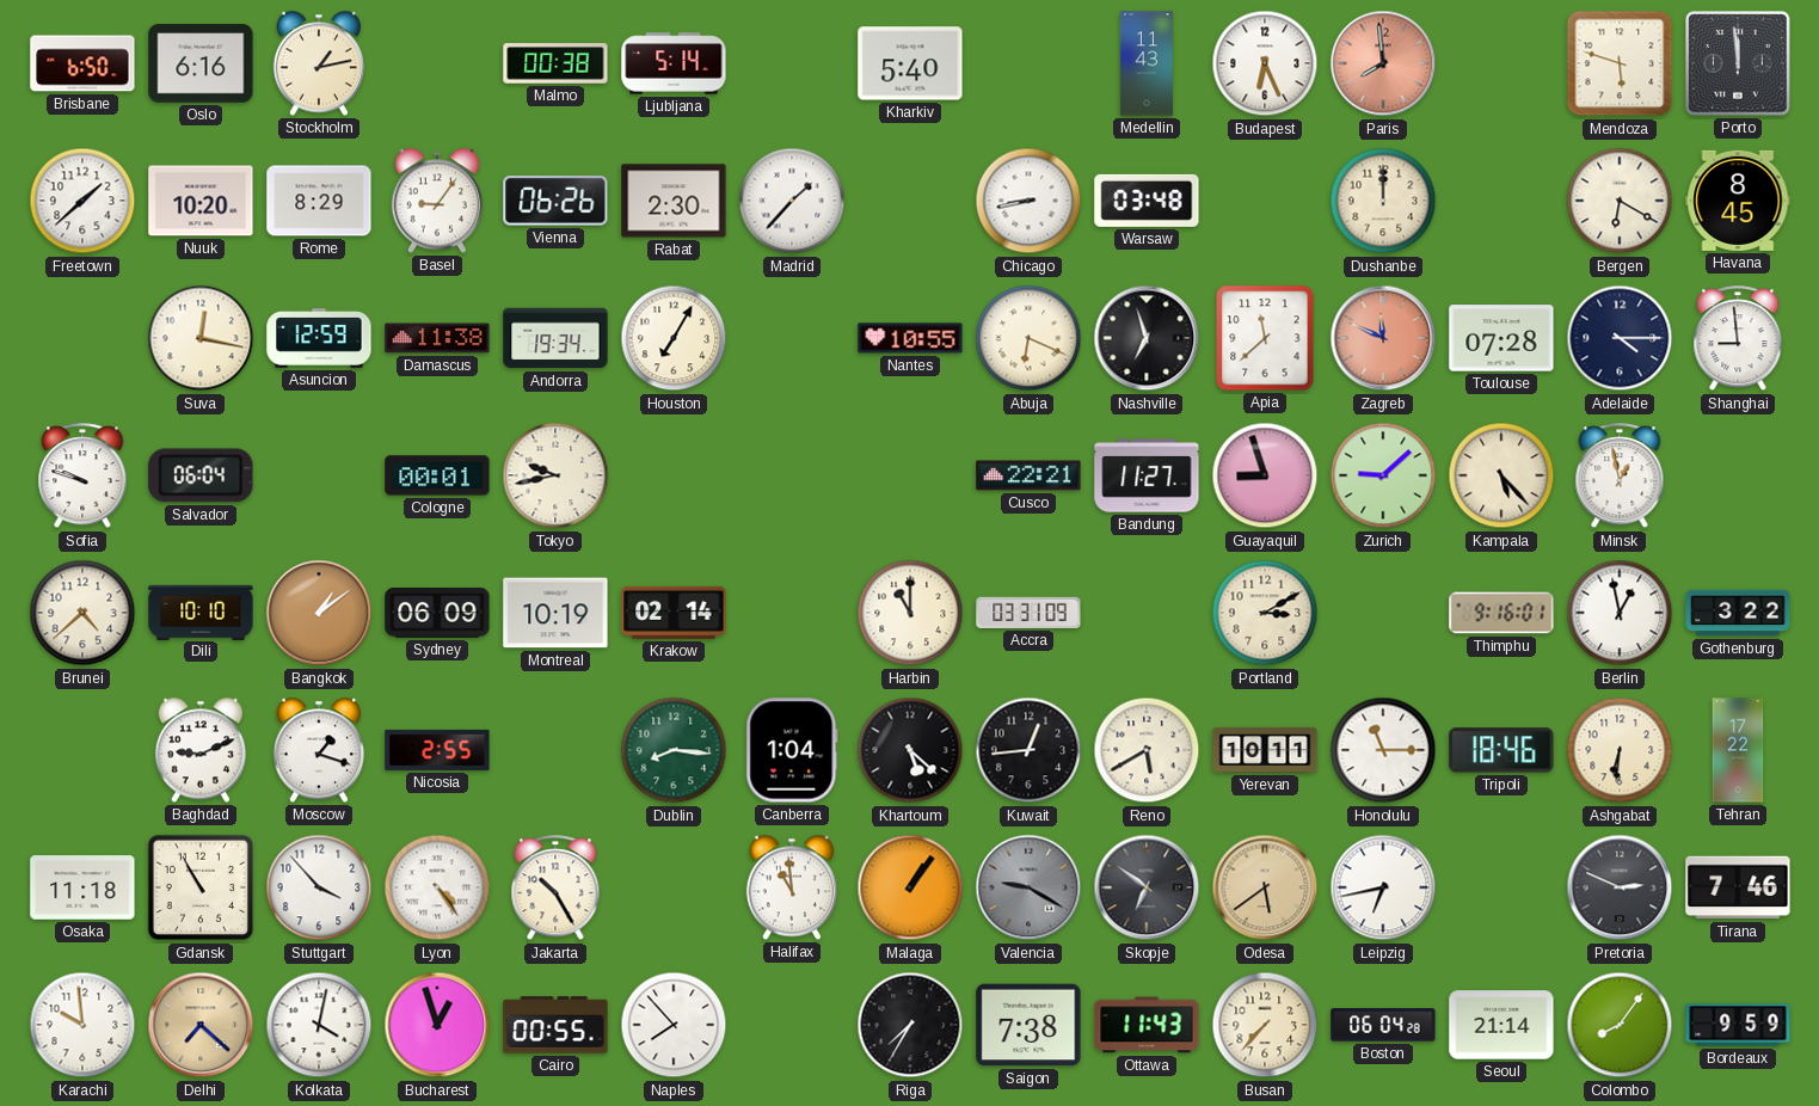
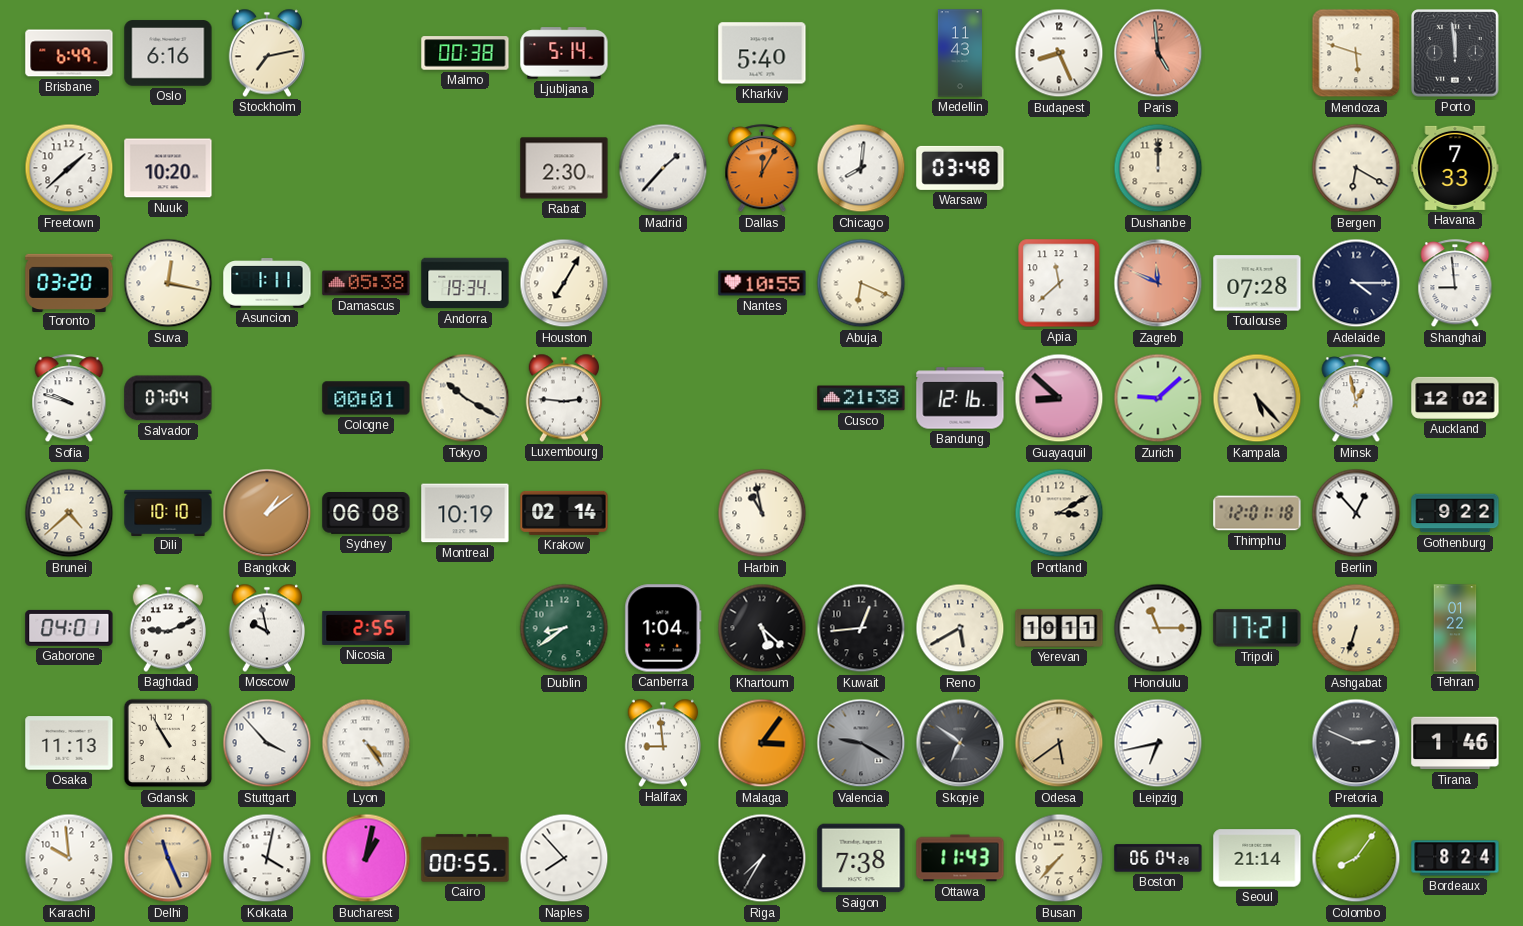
Brisbane: 6:50 -> 6:49
Stockholm: 1:13 -> 7:13
Budapest: 6:26 -> 8:26
Paris: 7:59 -> 4:59
Rome: 8:29 -> none
Basel: 9:06 -> none
Vienna: 06:26 -> none
Dallas: none -> 12:05
Chicago: 8:43 -> 8:01
Havana: 8:45 -> 7:33
Toronto: none -> 03:20
Asuncion: 12:59 -> 1:11
Damascus: 11:38 -> 05:38
Nashville: 6:57 -> none
Salvador: 06:04 -> 07:04
Tokyo: 9:43 -> 10:20
Luxembourg: none -> 2:46
Cusco: 22:21 -> 21:38
Bandung: 11:27 -> 12:16
Guayaquil: 8:57 -> 8:52
Auckland: none -> 12:02
Sydney: 06:09 -> 06:08
Harbin: 11:00 -> 10:58
Accra: 03:31 -> none
Thimphu: 9:16 -> 12:01
Berlin: 12:58 -> 12:53
Gothenburg: 3:22 -> 9:22
Gaborone: none -> 04:01
Moscow: 1:18 -> 9:58
Dublin: 8:16 -> 8:39
Tripoli: 18:46 -> 17:21
Ashgabat: 6:31 -> 6:33
Tehran: 17:22 -> 01:22
Osaka: 11:18 -> 11:13
Jakarta: 10:25 -> none
Halifax: 10:59 -> 8:59
Malaga: 1:06 -> 3:06
Tirana: 7:46 -> 1:46
Delhi: 7:22 -> 11:26
Bucharest: 12:57 -> 1:02
Bordeaux: 9:59 -> 8:24
